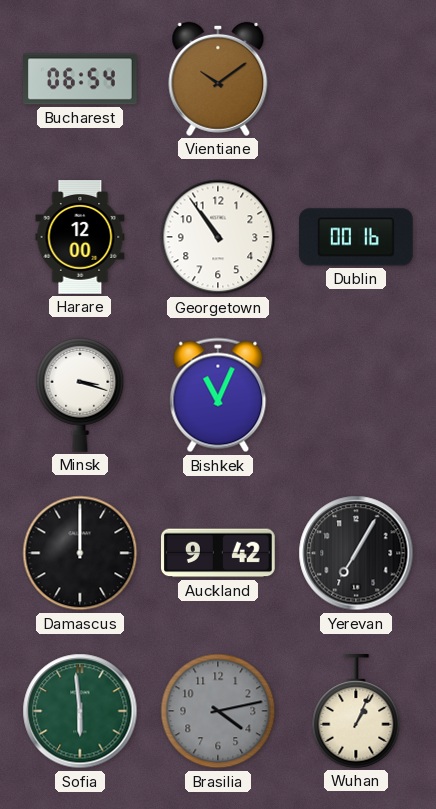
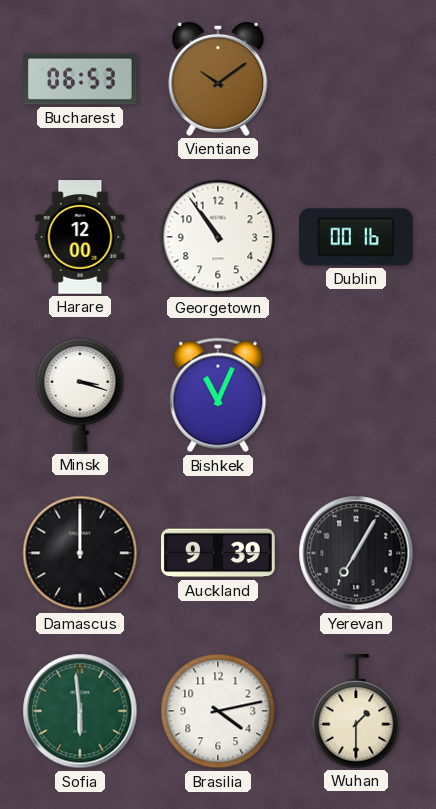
Bucharest: 06:54 -> 06:53
Auckland: 9:42 -> 9:39
Brasilia dial: grey -> white
Wuhan: 1:04 -> 1:30
